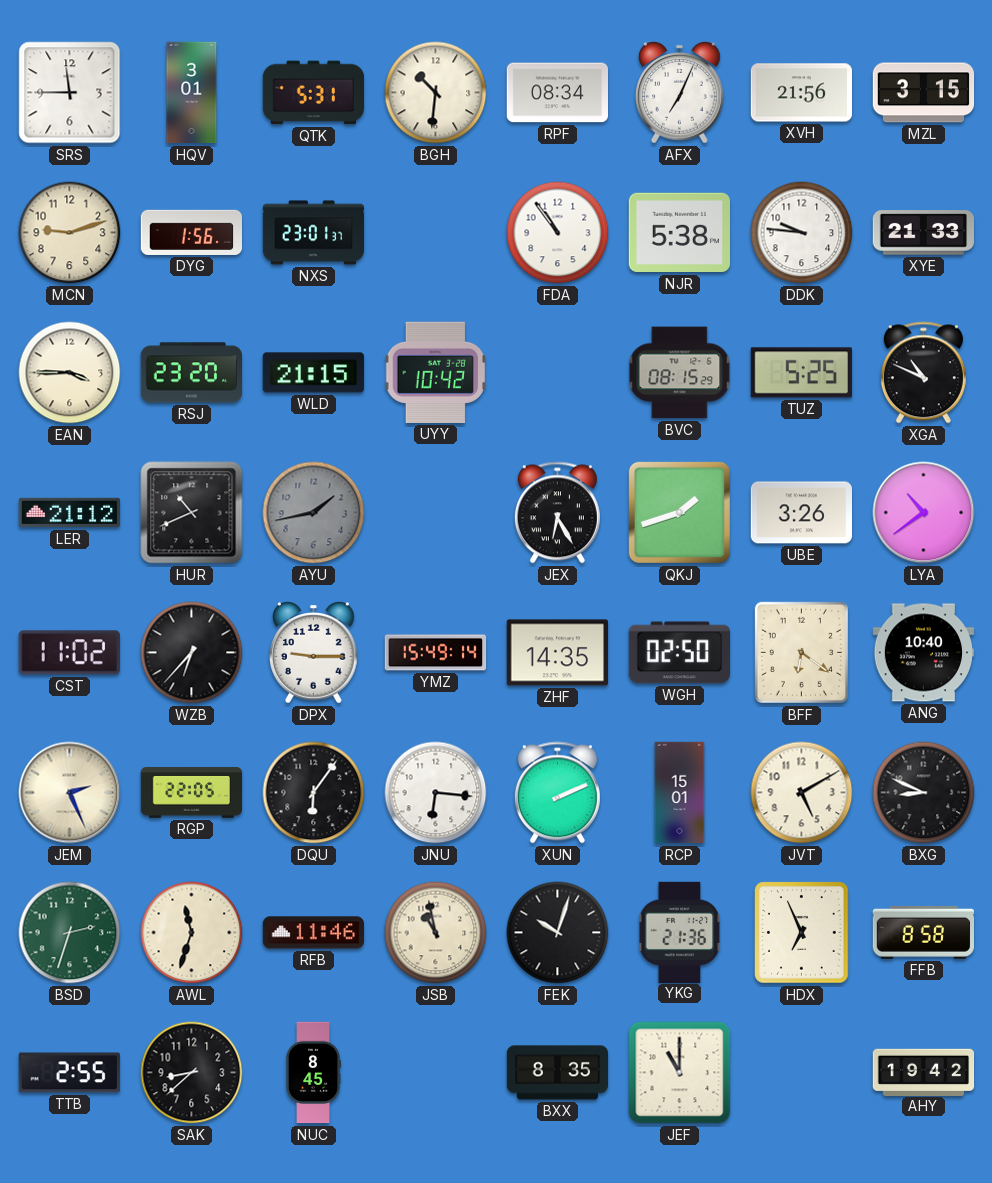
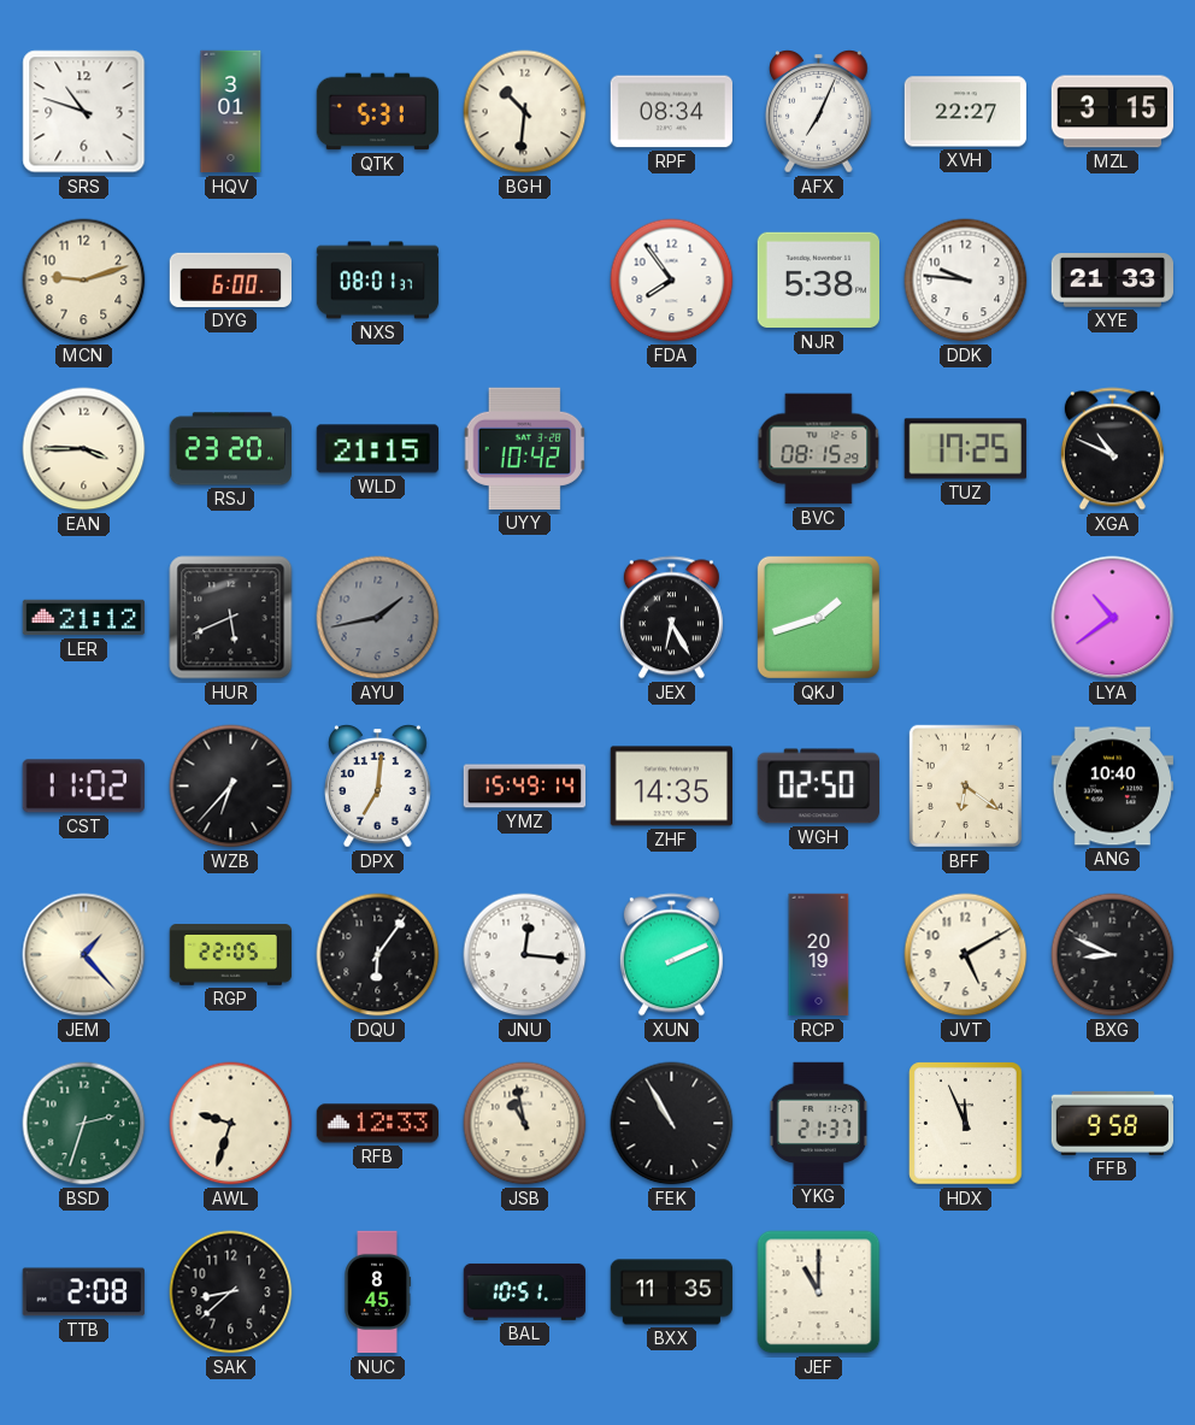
SRS: 11:45 -> 10:48
XVH: 21:56 -> 22:27
DYG: 1:56 -> 6:00
NXS: 23:01 -> 08:01
FDA: 10:54 -> 7:54
TUZ: 5:25 -> 17:25
HUR: 10:41 -> 5:41
UBE: 3:26 -> none
DPX: 9:15 -> 7:01
JEM: 2:26 -> 1:23
JNU: 6:16 -> 12:16
RCP: 15:01 -> 20:19
AWL: 11:33 -> 9:33
RFB: 11:46 -> 12:33
FEK: 10:03 -> 10:55
YKG: 21:36 -> 21:37
HDX: 6:56 -> 11:56
FFB: 8:58 -> 9:58
TTB: 2:55 -> 2:08
BAL: none -> 10:51
BXX: 8:35 -> 11:35
AHY: 19:42 -> none
